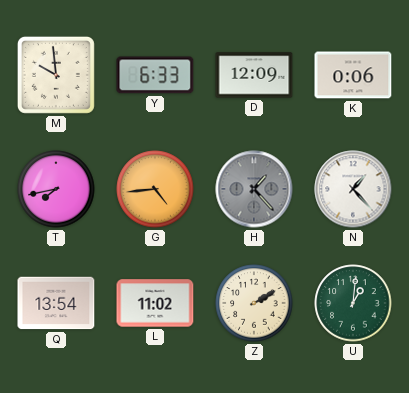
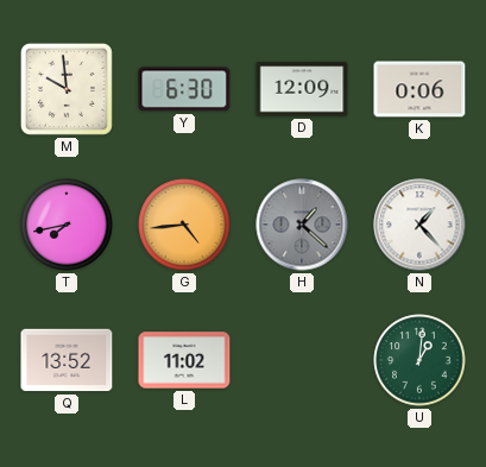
Y: 6:33 -> 6:30
H: 1:23 -> 1:22
Q: 13:54 -> 13:52
Z: 2:10 -> none
